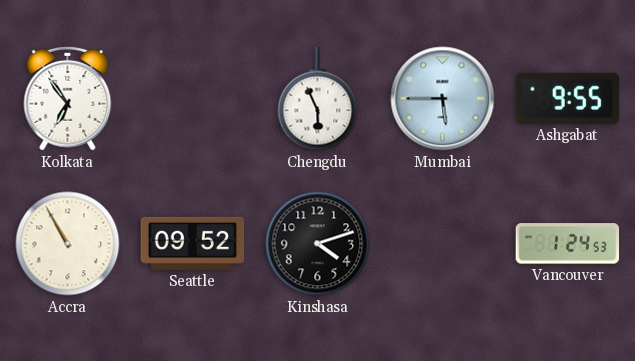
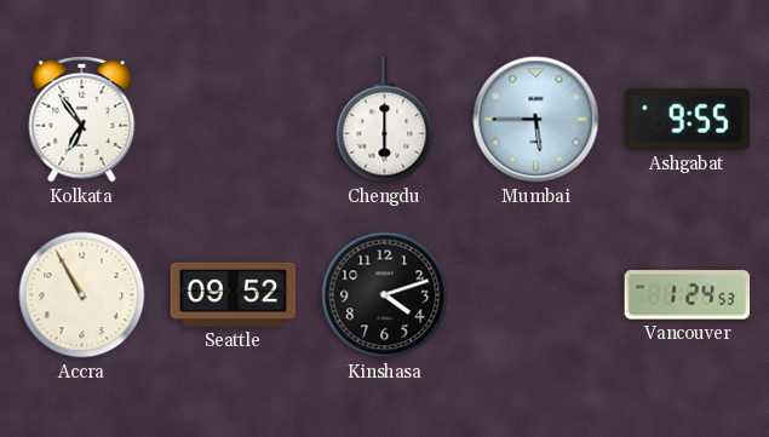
Chengdu: 5:56 -> 6:00
